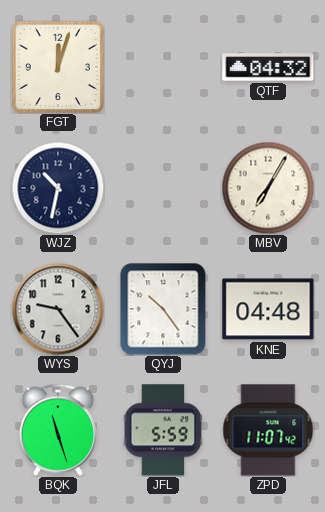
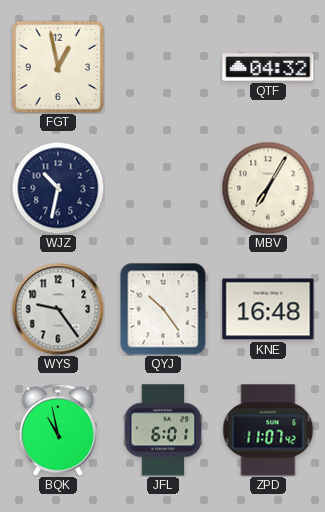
FGT: 12:03 -> 12:58
KNE: 04:48 -> 16:48
BQK: 11:27 -> 10:58
JFL: 5:59 -> 6:01
